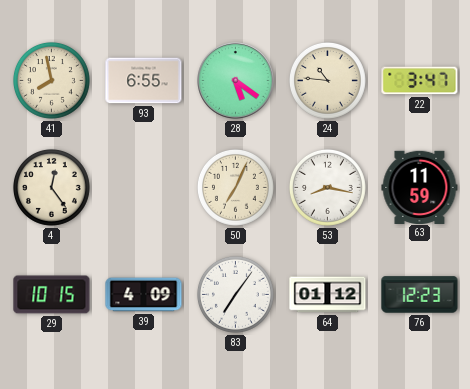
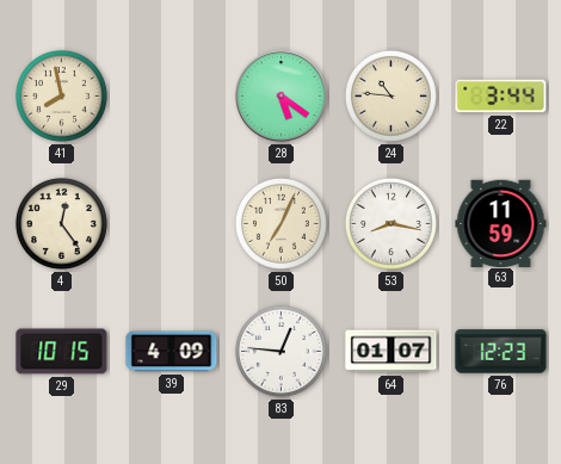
93: 6:55 -> none
22: 3:47 -> 3:44
83: 7:06 -> 12:46
64: 01:12 -> 01:07
